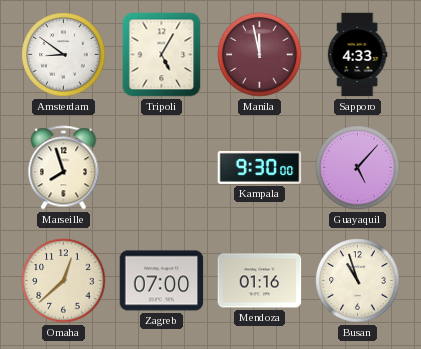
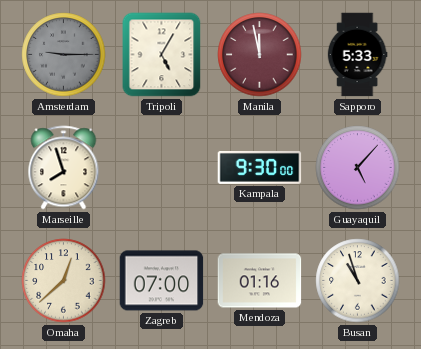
Amsterdam: 8:51 -> 9:15
Amsterdam dial: white -> grey
Sapporo: 4:33 -> 5:33
